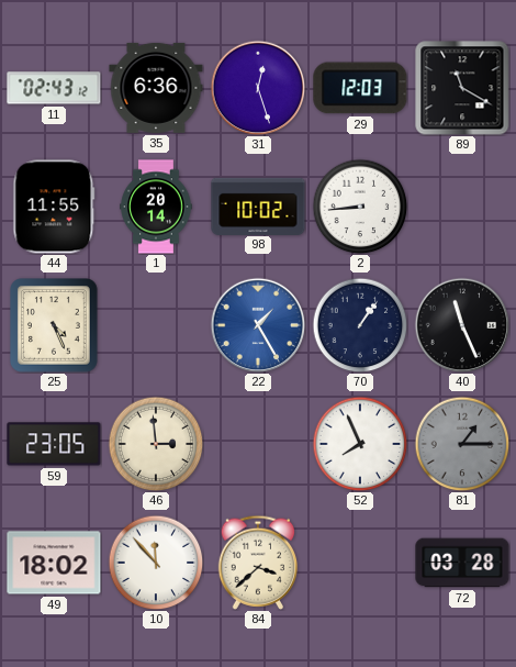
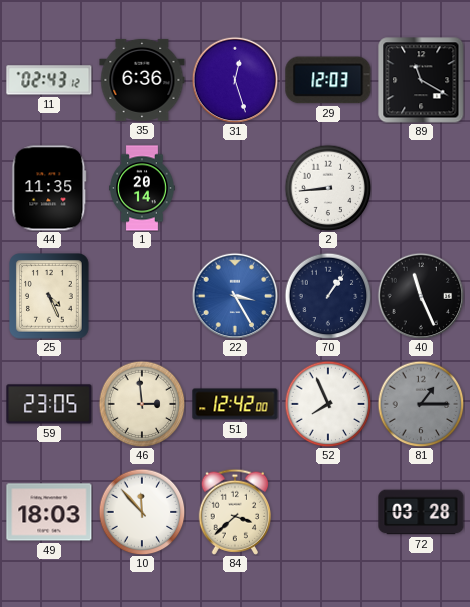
44: 11:55 -> 11:35
98: 10:02 -> none
22: 1:25 -> 3:25
51: none -> 12:42
49: 18:02 -> 18:03
